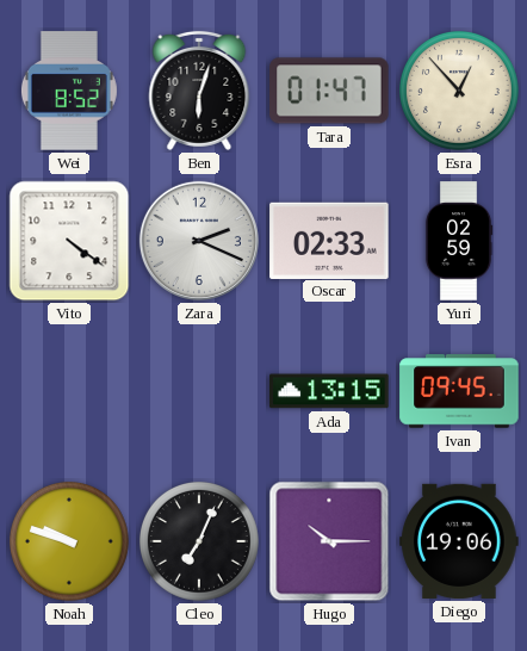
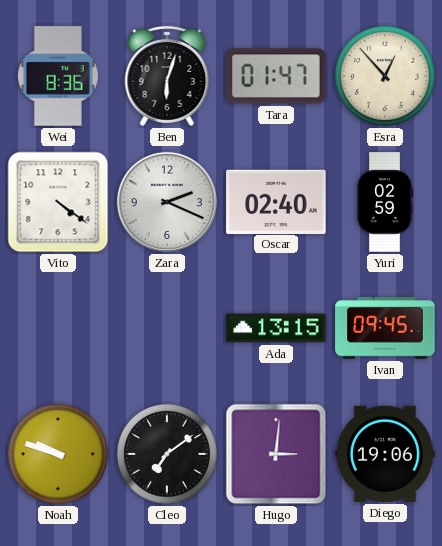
Wei: 8:52 -> 8:36
Oscar: 02:33 -> 02:40
Cleo: 7:04 -> 7:09
Hugo: 10:15 -> 3:01
